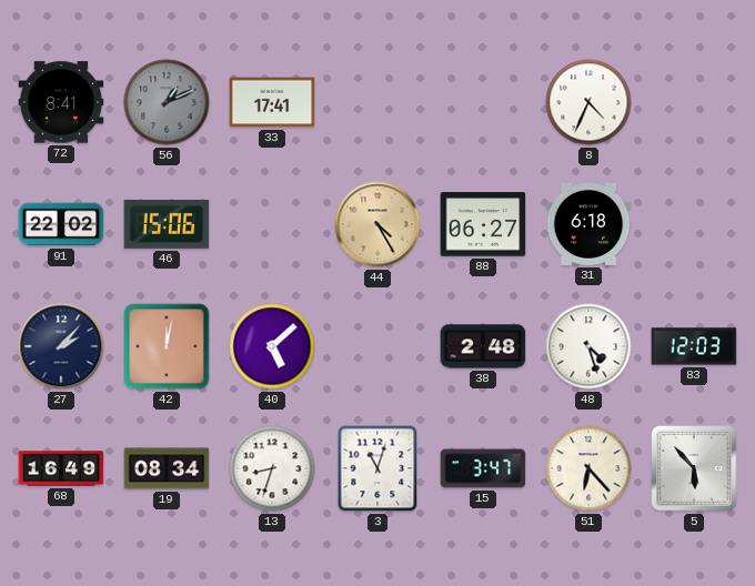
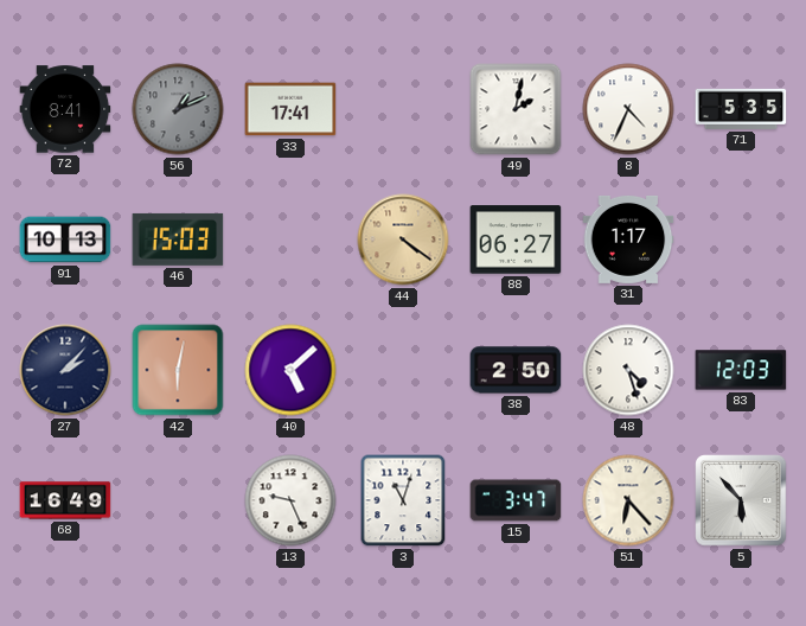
49: none -> 2:02
71: none -> 5:35
91: 22:02 -> 10:13
46: 15:06 -> 15:03
44: 4:25 -> 4:21
31: 6:18 -> 1:17
42: 12:02 -> 6:02
38: 2:48 -> 2:50
19: 08:34 -> none
13: 8:33 -> 9:26
